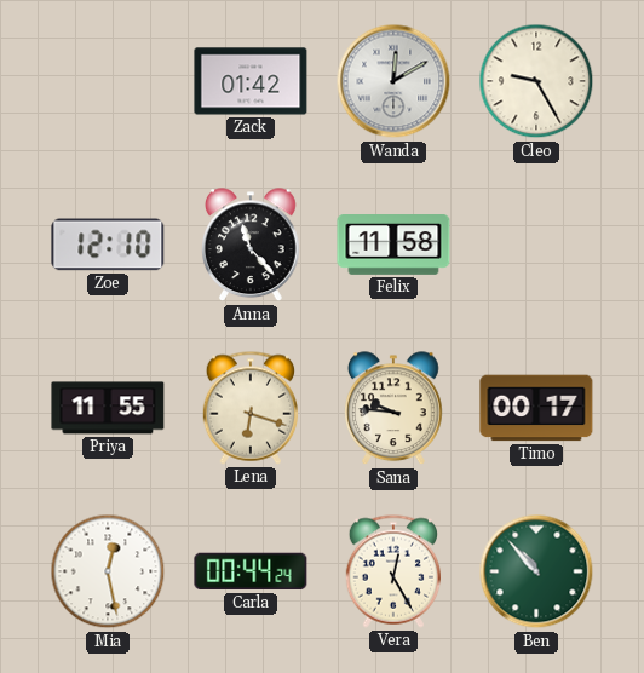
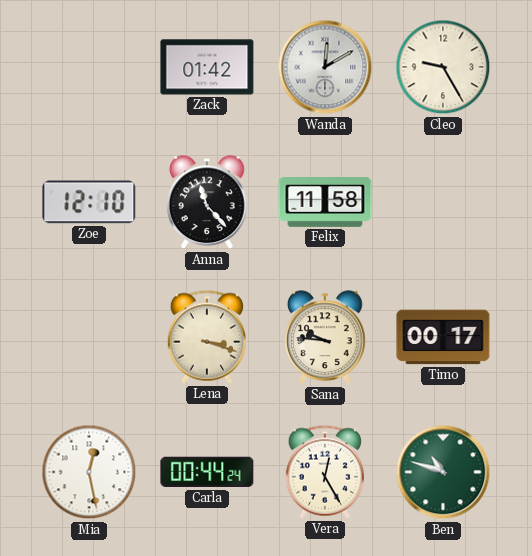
Priya: 11:55 -> none
Lena: 6:18 -> 3:18
Ben: 10:53 -> 10:48
